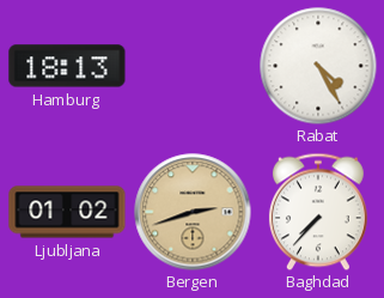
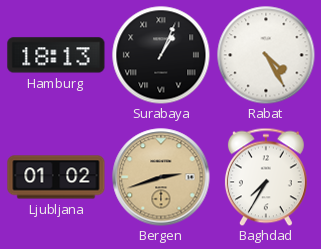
Surabaya: none -> 1:04
Baghdad: 7:37 -> 7:35
